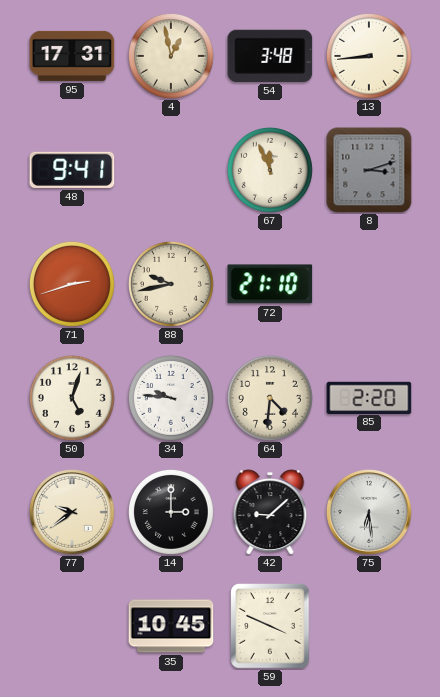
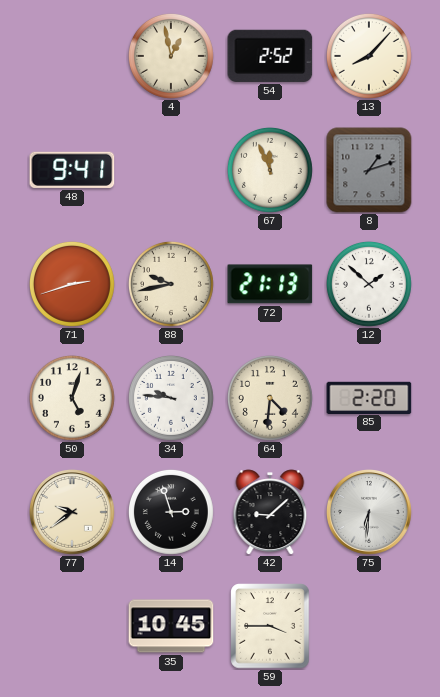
95: 17:31 -> none
54: 3:48 -> 2:52
13: 8:44 -> 8:07
8: 3:12 -> 1:12
72: 21:10 -> 21:13
12: none -> 1:52
14: 3:00 -> 2:57
75: 6:29 -> 6:31
59: 3:49 -> 3:45
